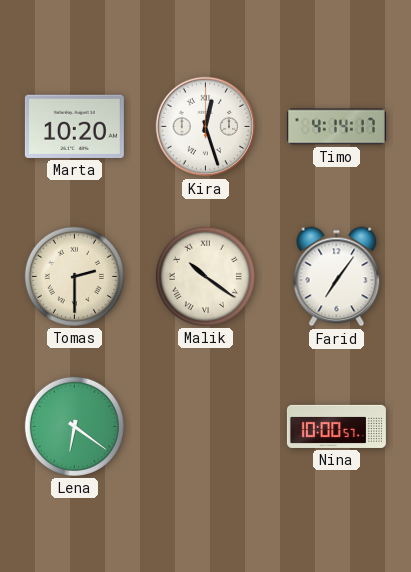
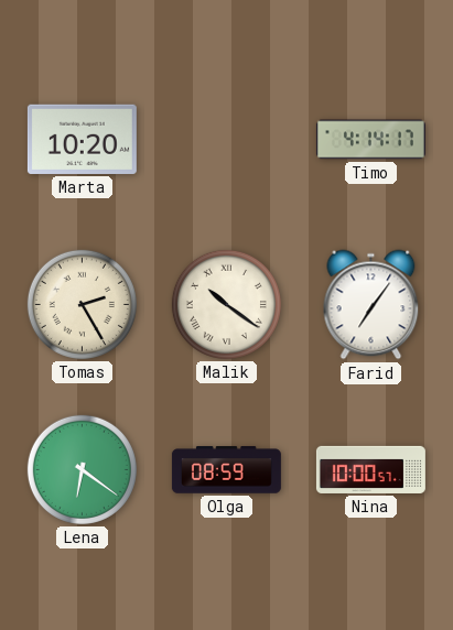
Kira: 12:27 -> none
Tomas: 2:30 -> 2:25
Olga: none -> 08:59
